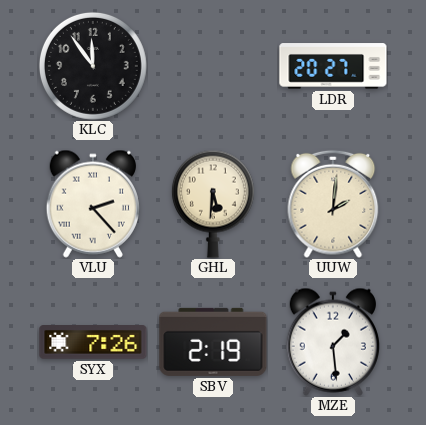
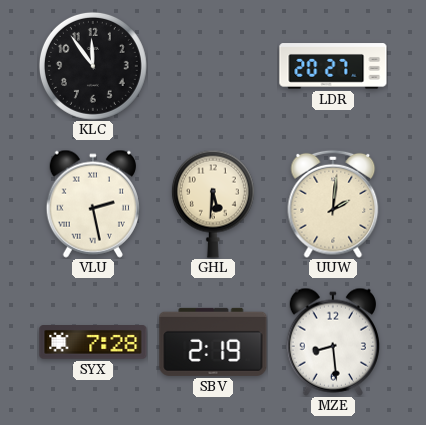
VLU: 2:23 -> 2:28
SYX: 7:26 -> 7:28
MZE: 1:29 -> 8:29
